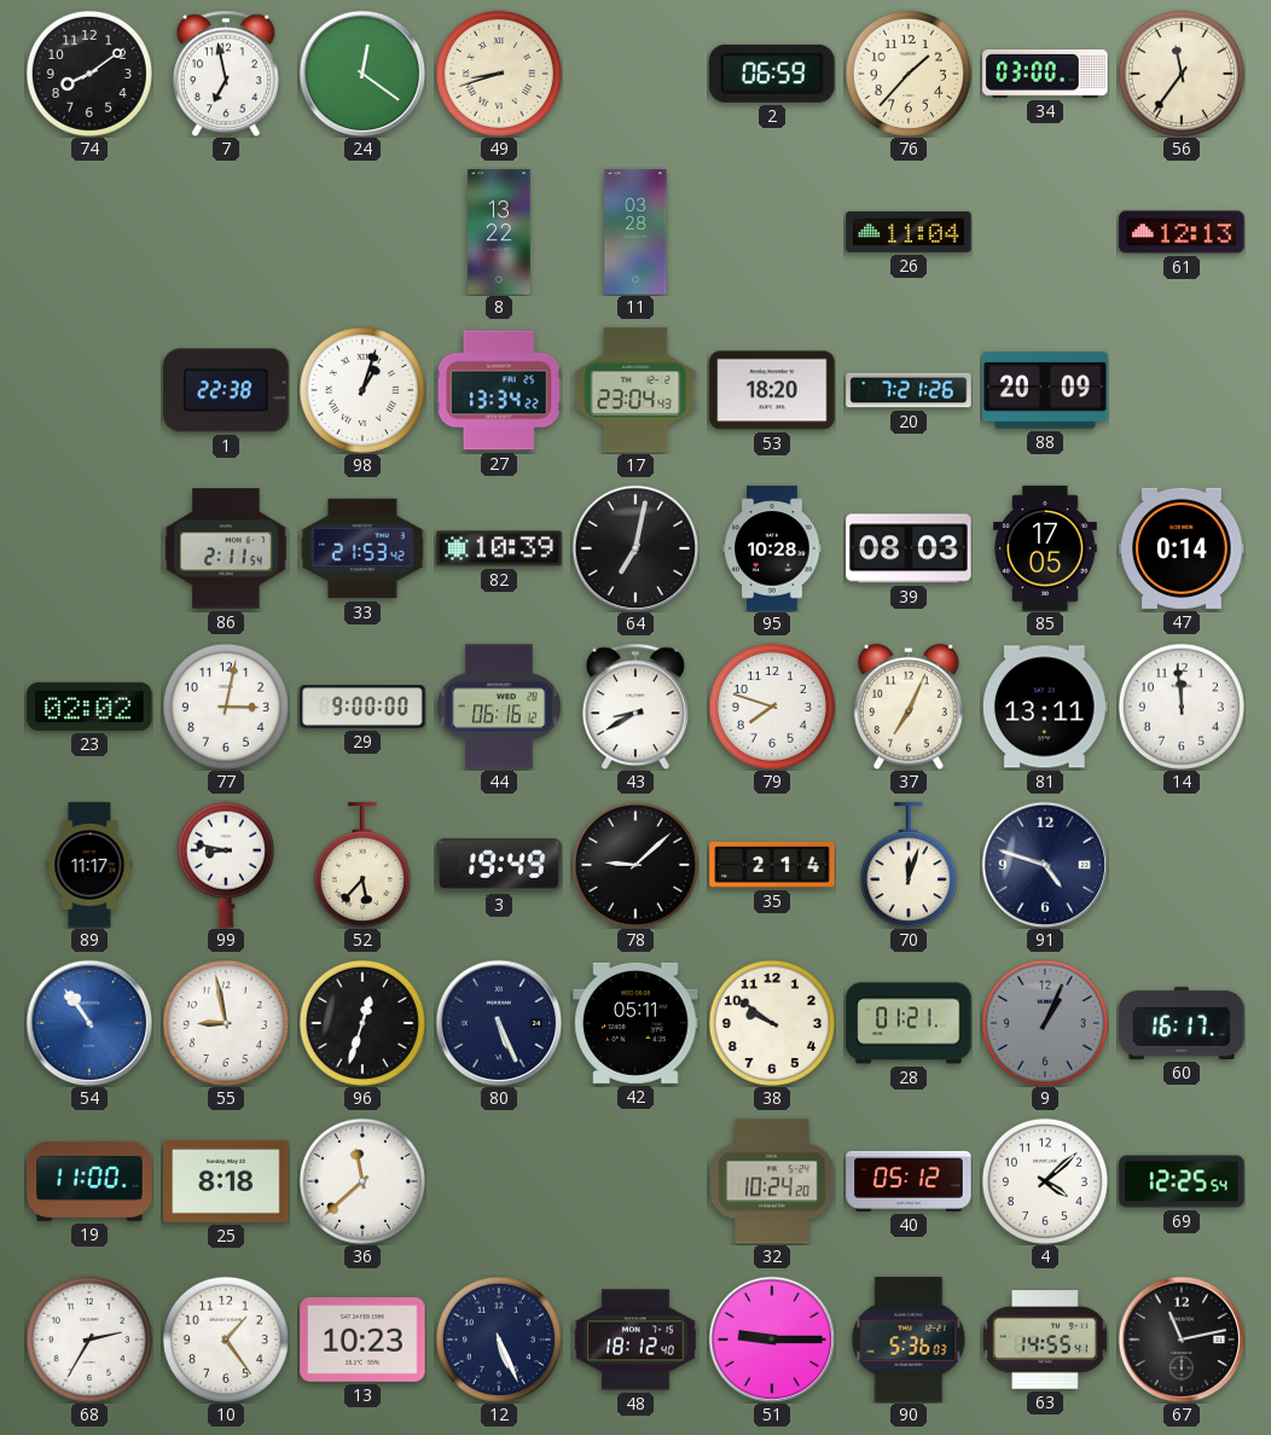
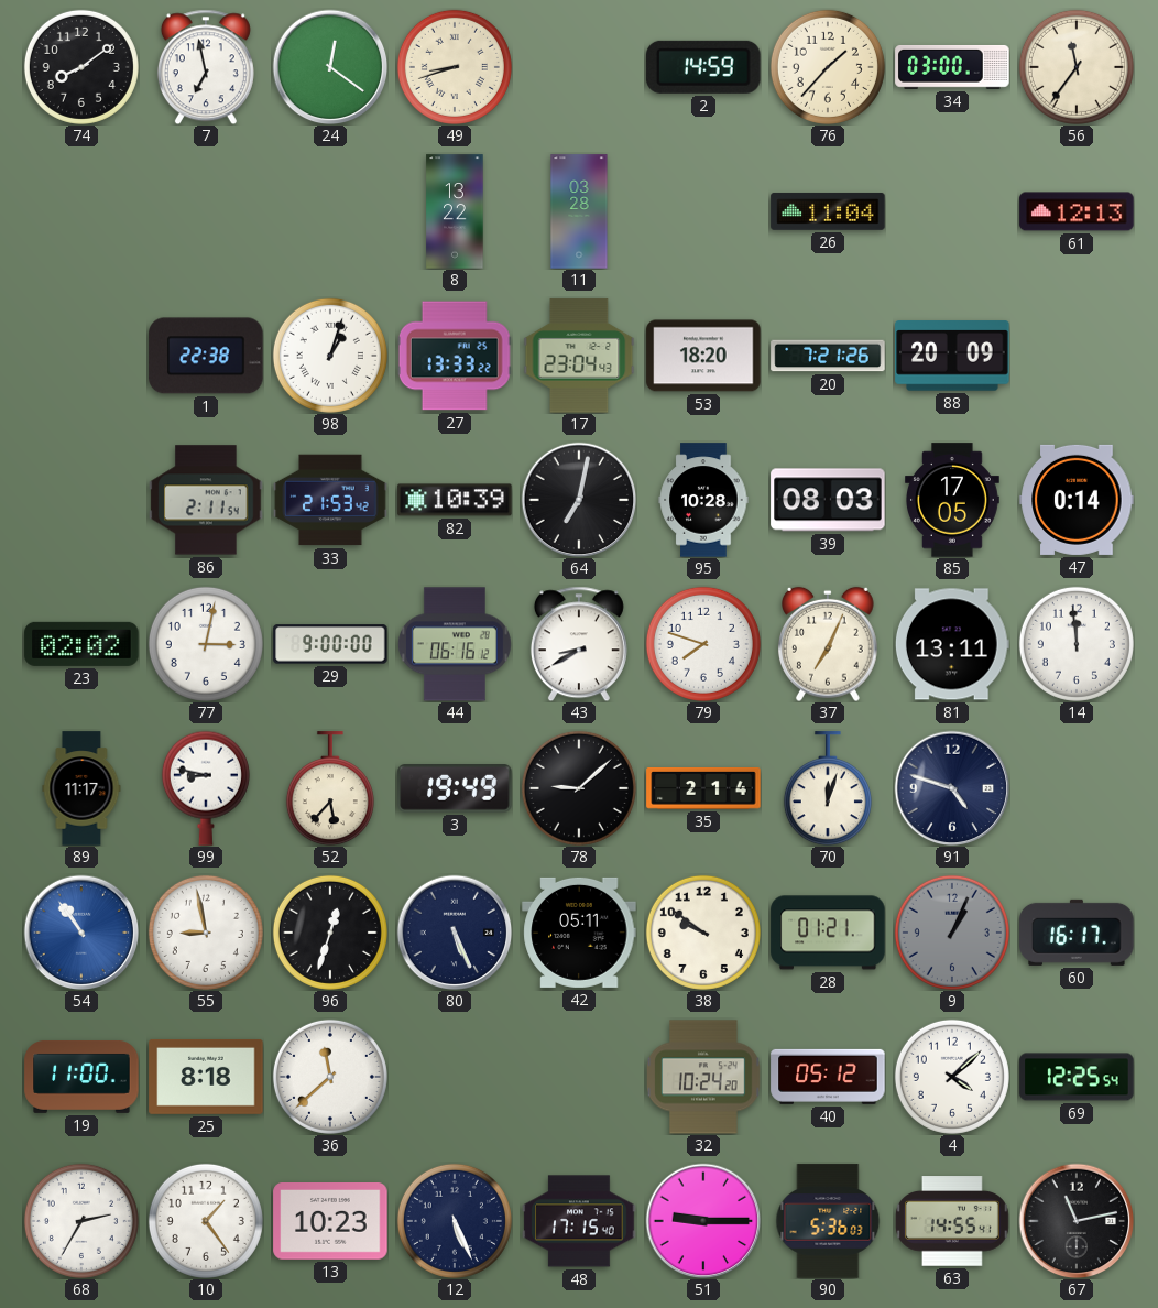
2: 06:59 -> 14:59
27: 13:34 -> 13:33
48: 18:12 -> 17:15
